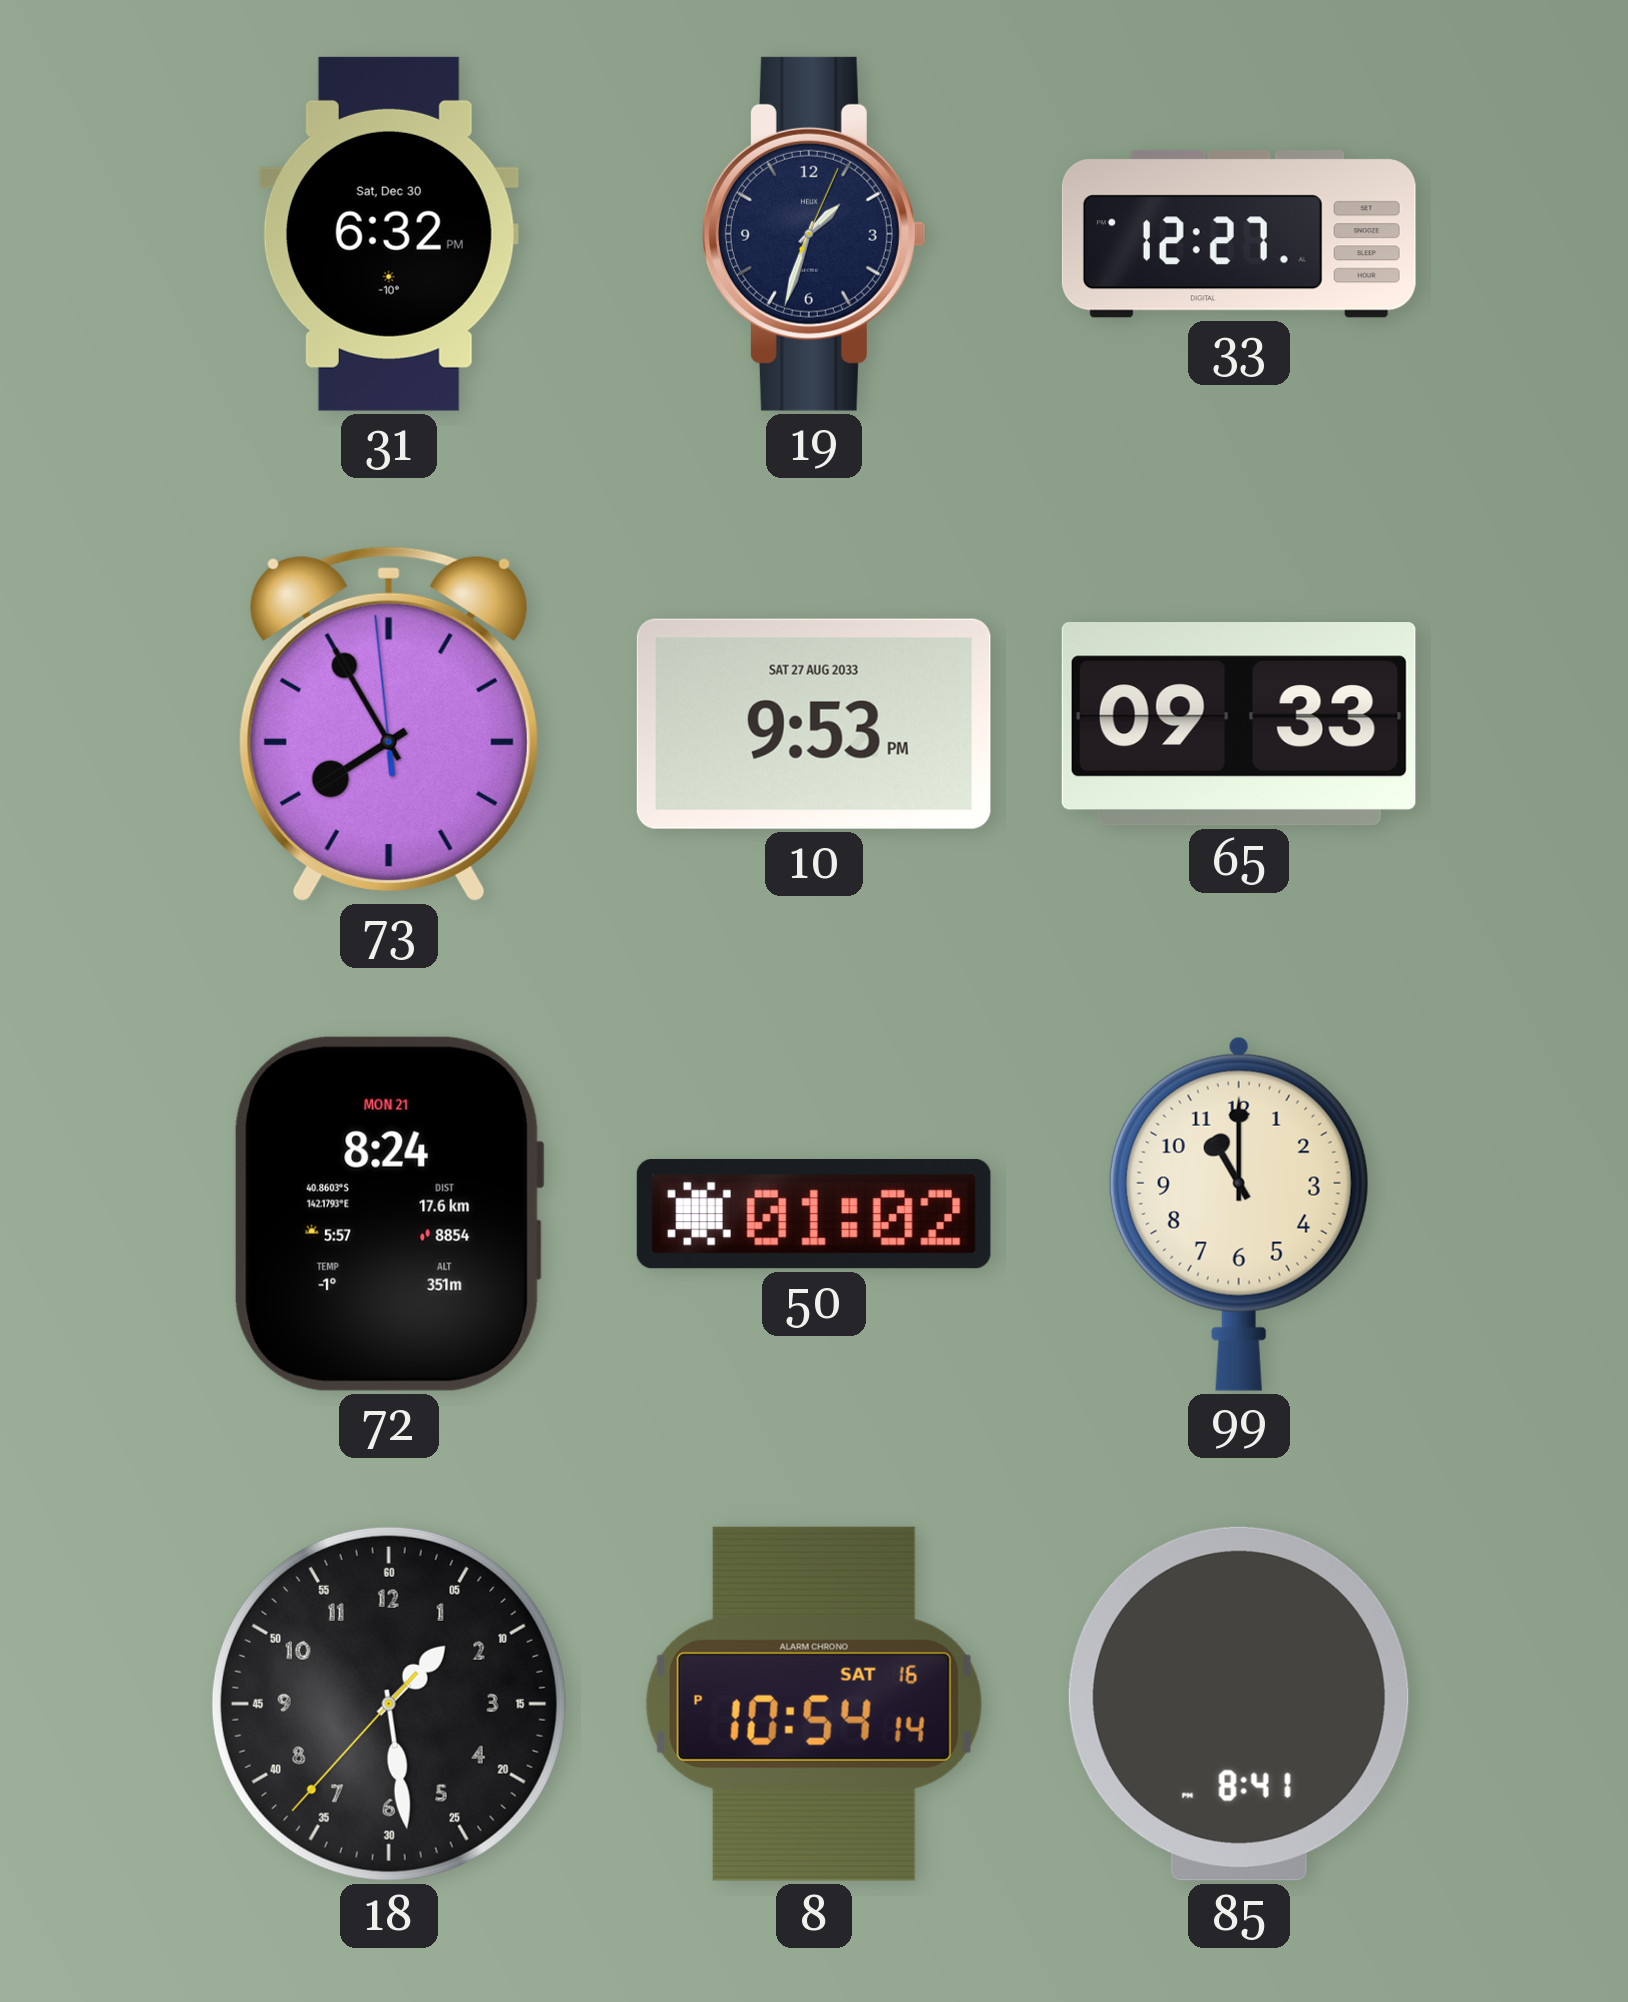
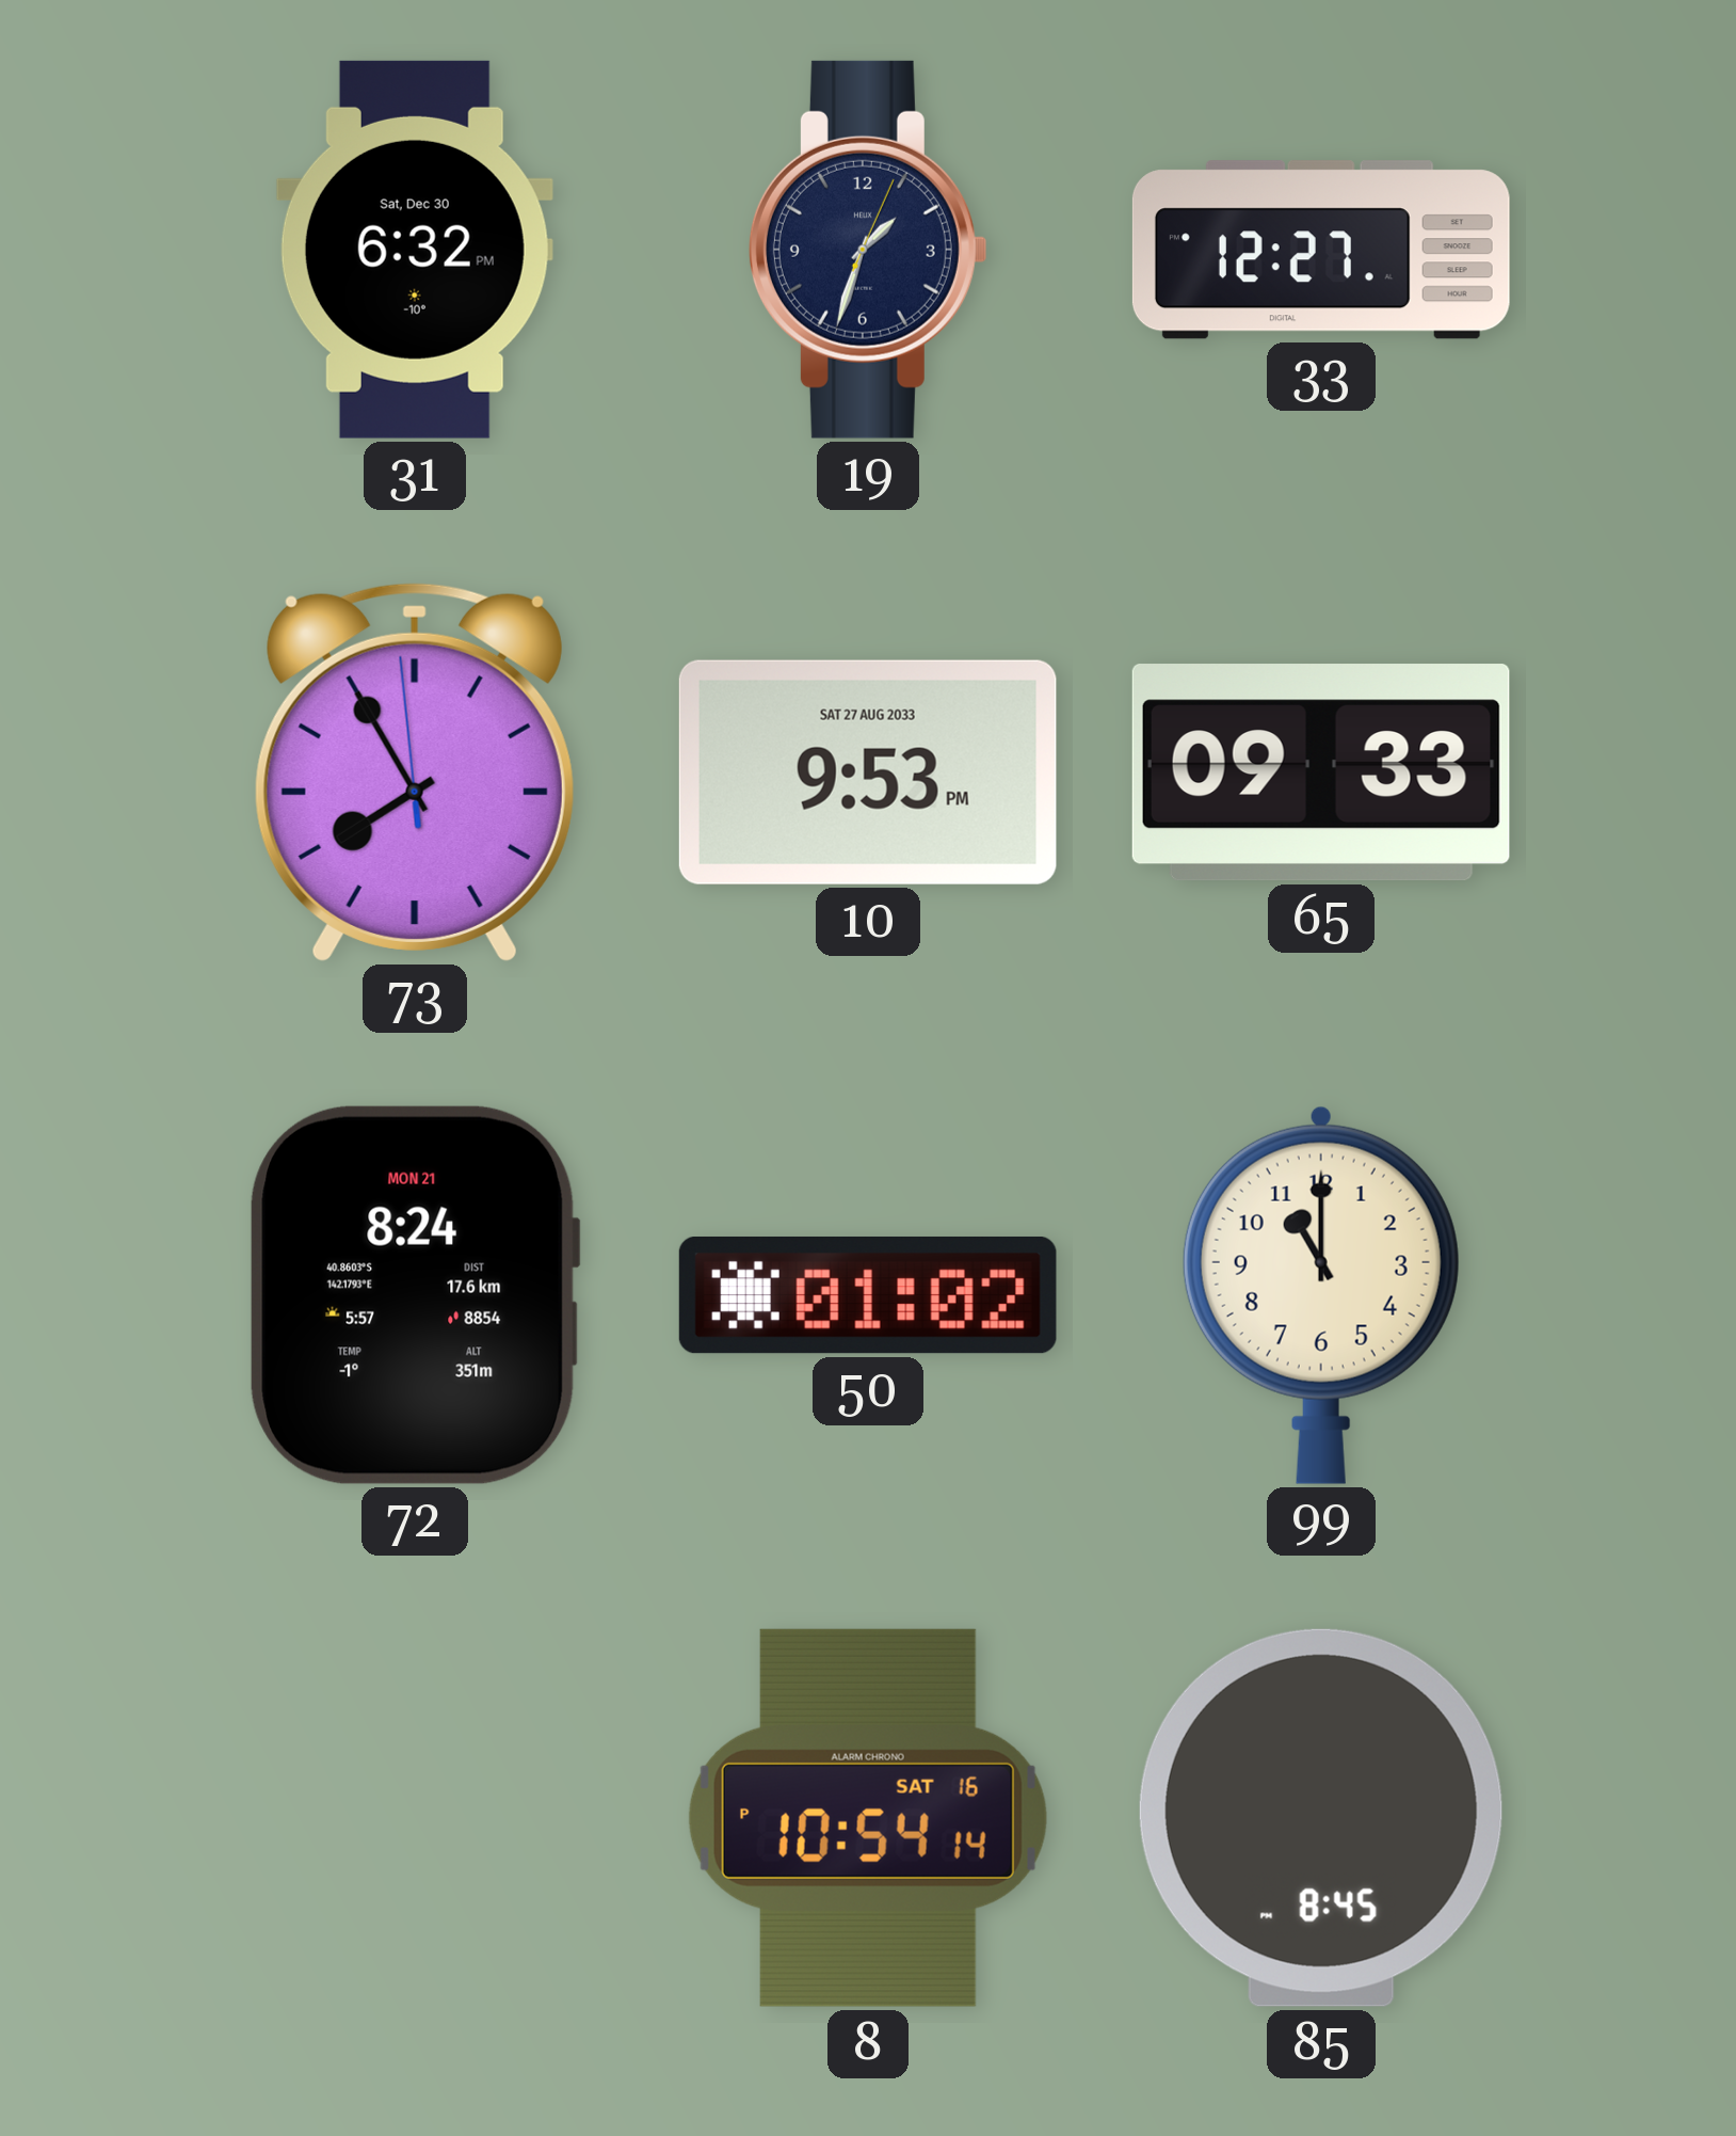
18: 1:28 -> none
85: 8:41 -> 8:45
